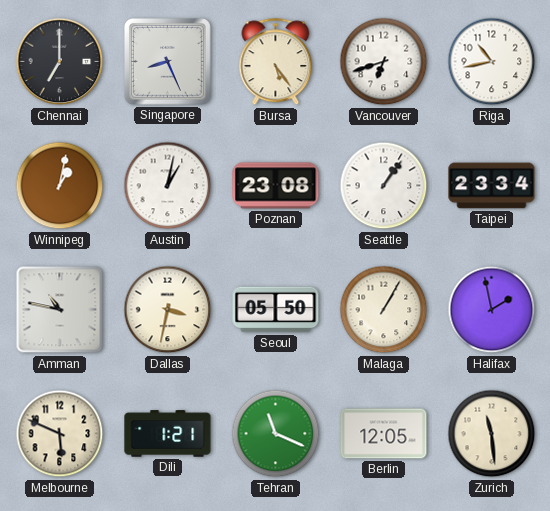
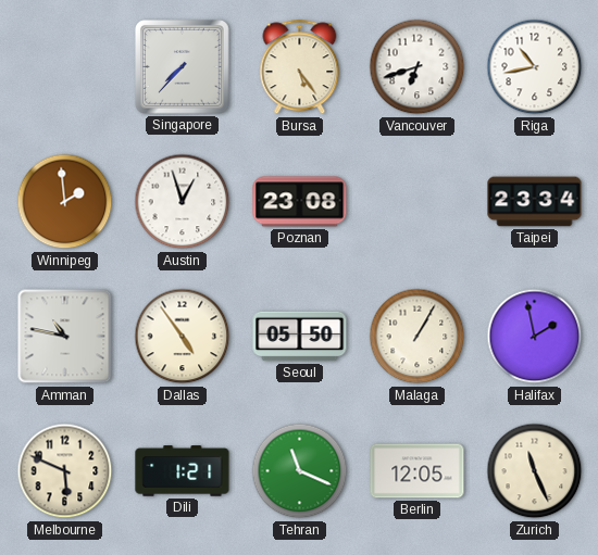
Chennai: 7:00 -> none
Singapore: 8:26 -> 7:37
Winnipeg: 1:02 -> 1:59
Austin: 1:02 -> 12:57
Seattle: 1:06 -> none
Dallas: 3:32 -> 4:54
Zurich: 11:29 -> 11:26
